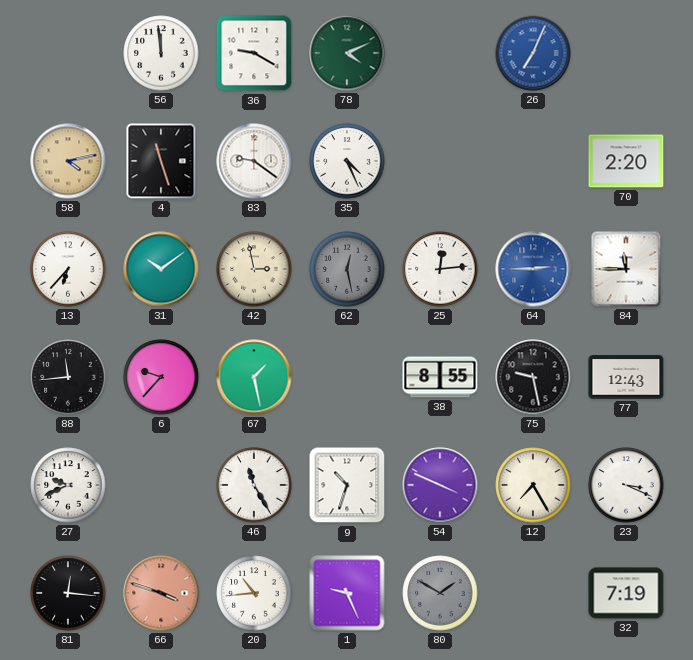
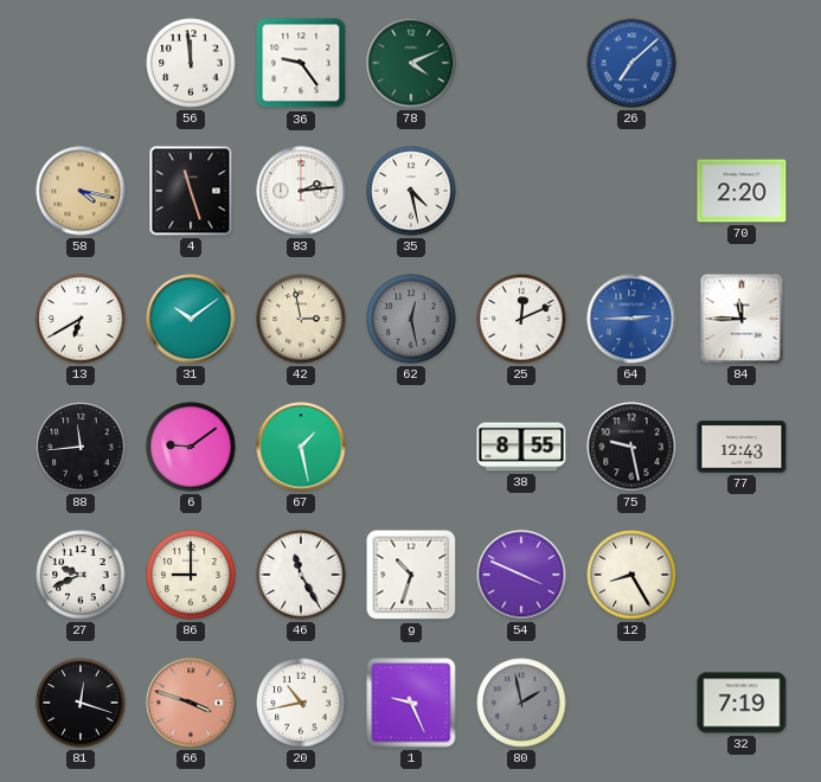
36: 9:20 -> 9:24
26: 7:04 -> 7:08
58: 4:13 -> 4:17
83: 9:21 -> 2:14
35: 4:26 -> 4:28
13: 6:37 -> 6:40
25: 12:14 -> 12:11
6: 9:37 -> 9:09
86: none -> 9:00
12: 7:25 -> 8:25
23: 3:19 -> none
81: 12:16 -> 12:18
20: 10:44 -> 10:43
80: 1:50 -> 1:58
